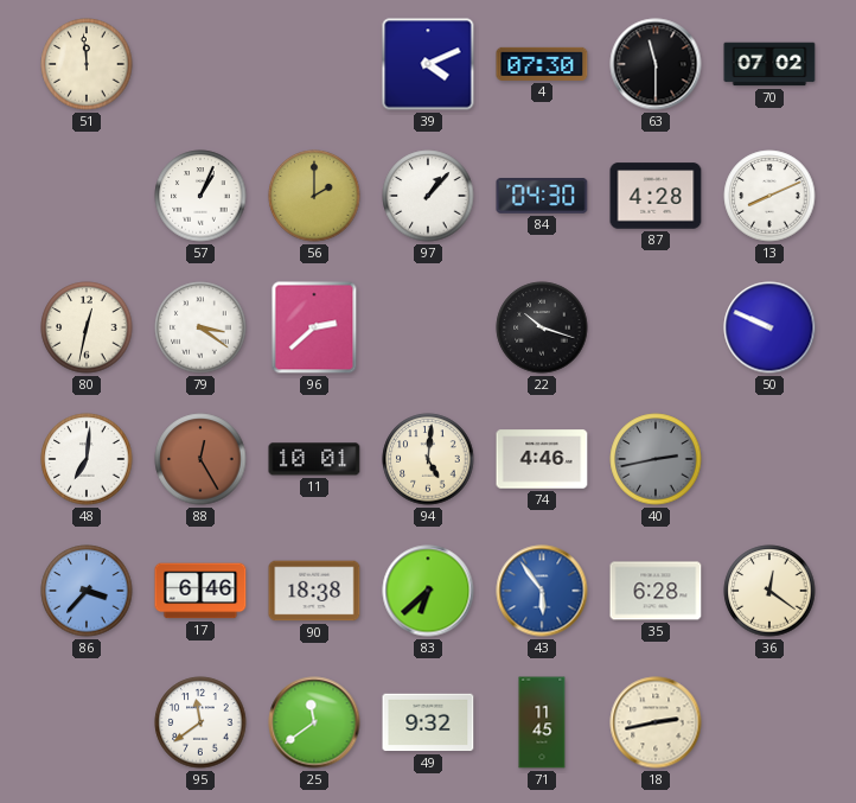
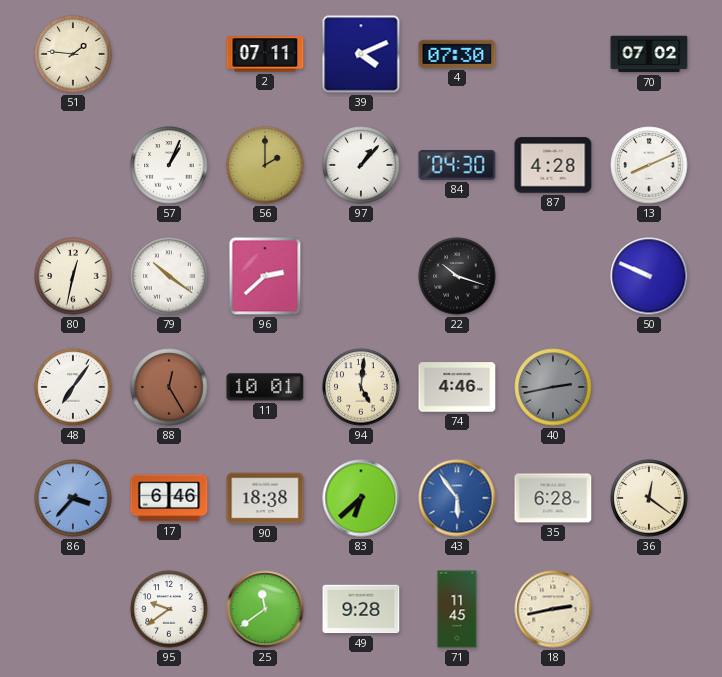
51: 11:59 -> 1:46
2: none -> 07:11
63: 11:30 -> none
79: 3:21 -> 10:21
48: 7:01 -> 7:06
95: 11:39 -> 9:39
49: 9:32 -> 9:28
